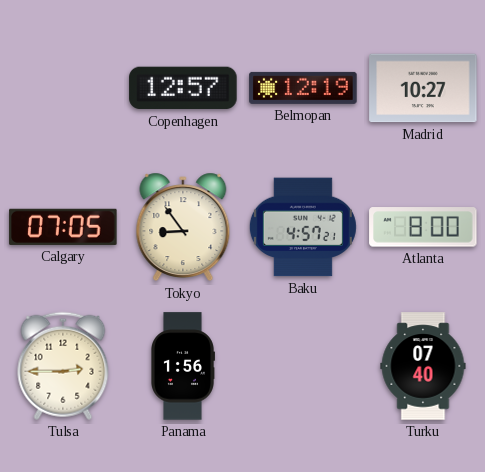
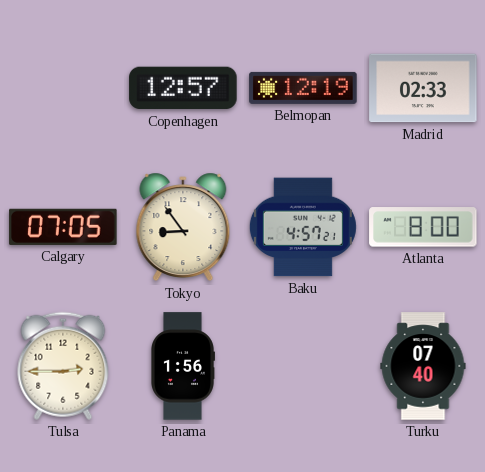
Madrid: 10:27 -> 02:33
